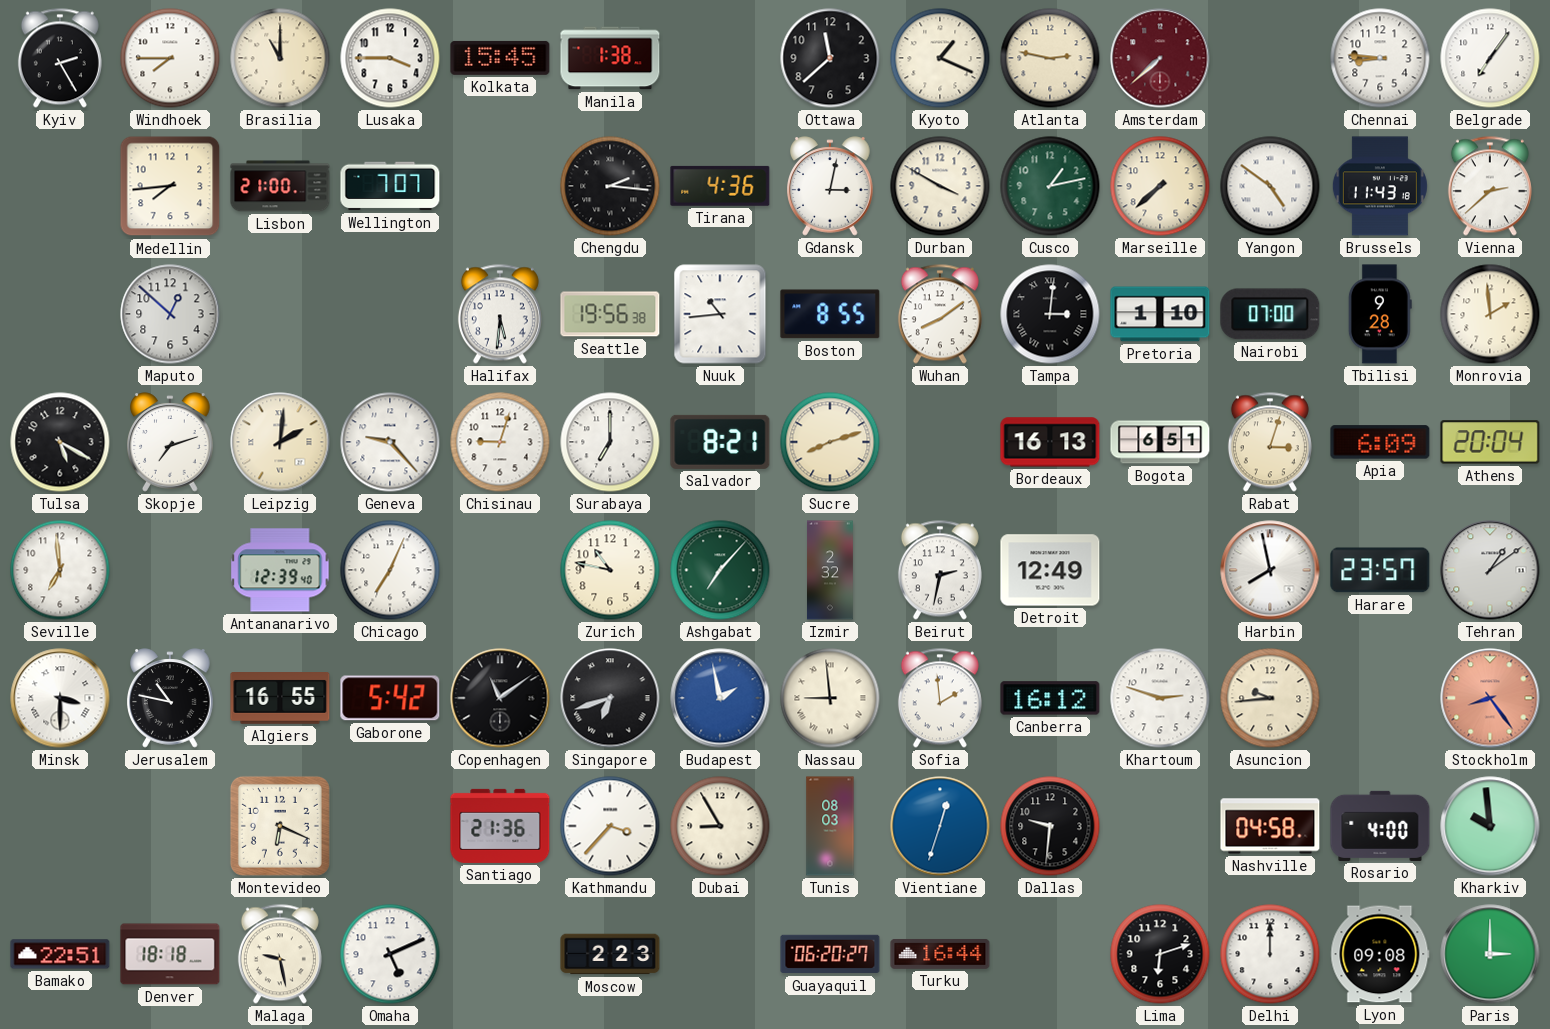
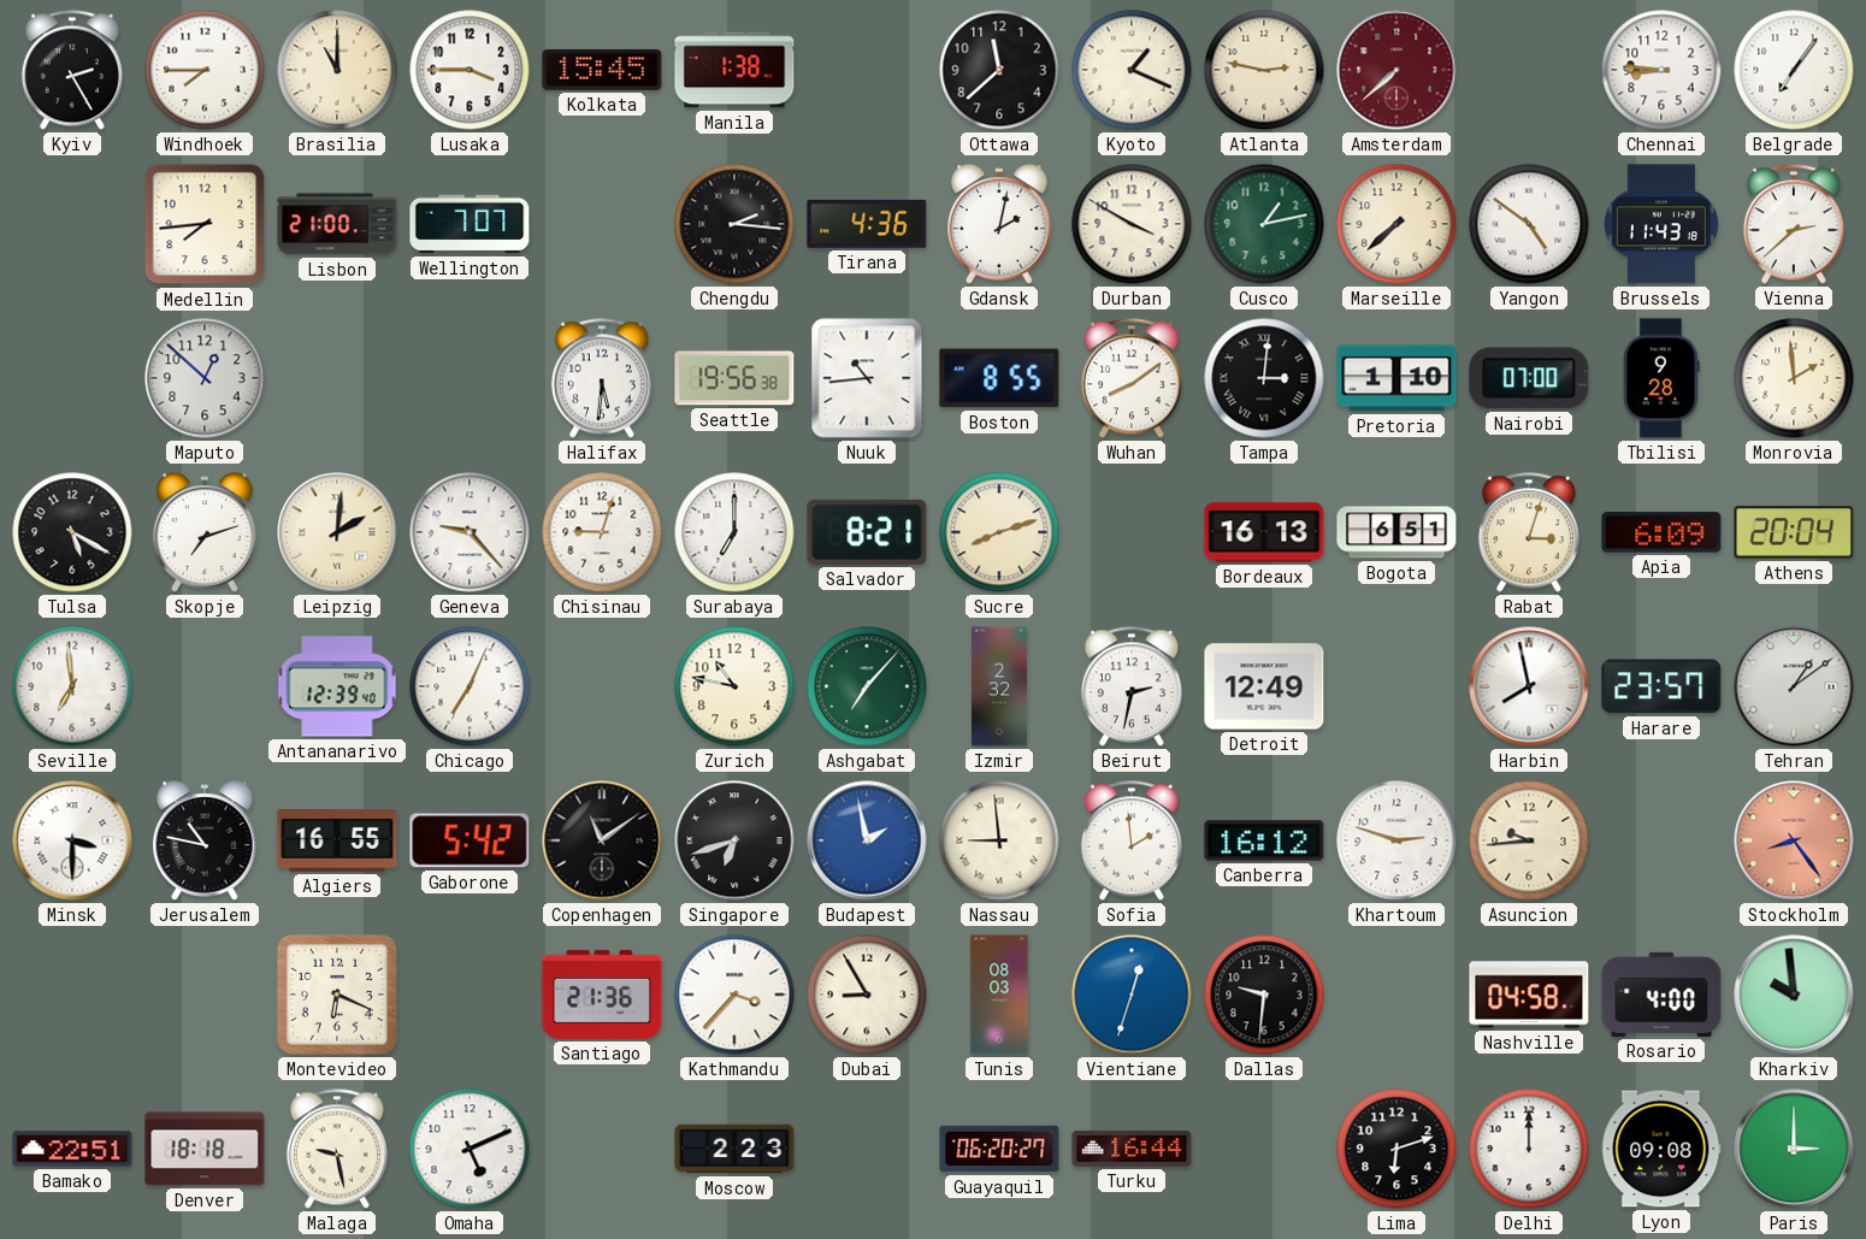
Gdansk: 3:02 -> 2:02
